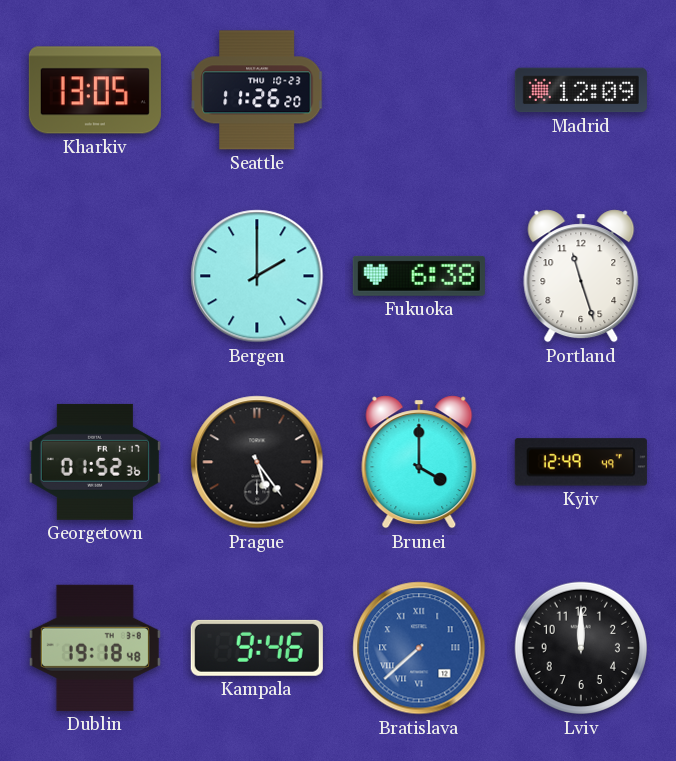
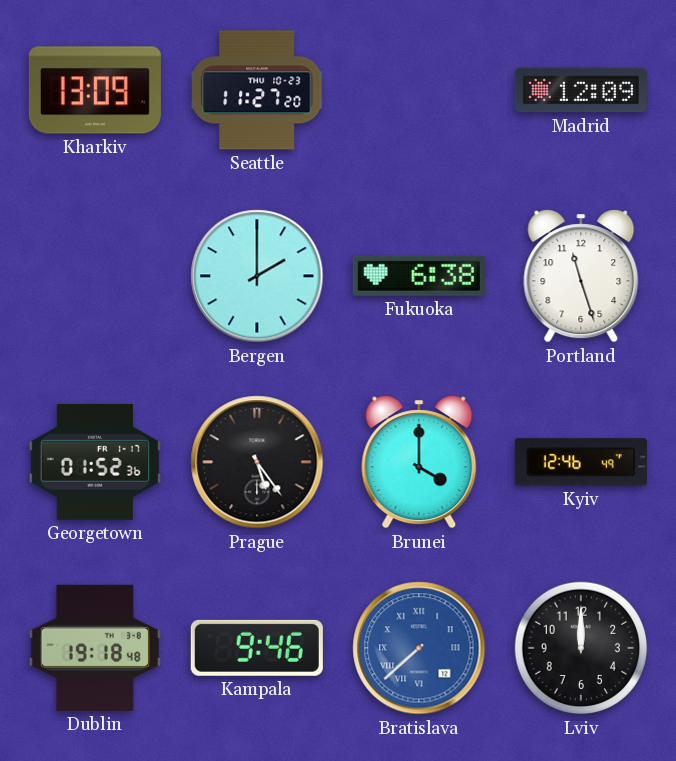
Kharkiv: 13:05 -> 13:09
Seattle: 11:26 -> 11:27
Kyiv: 12:49 -> 12:46
